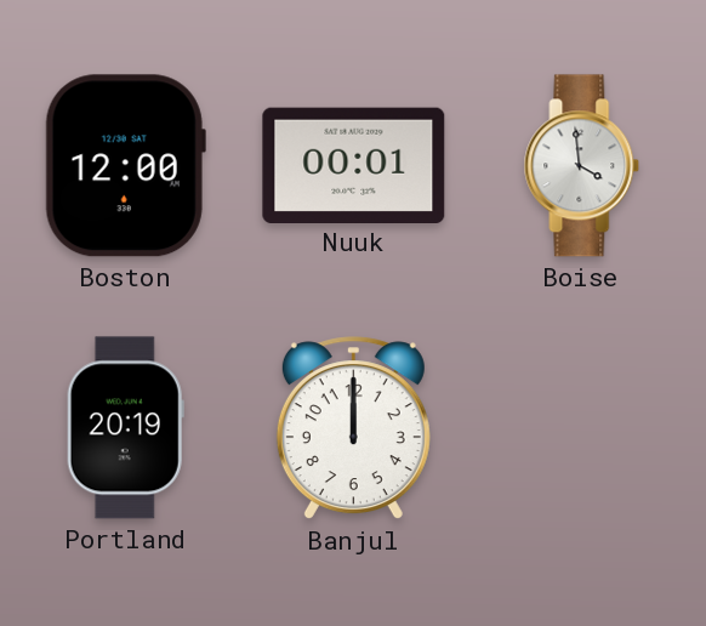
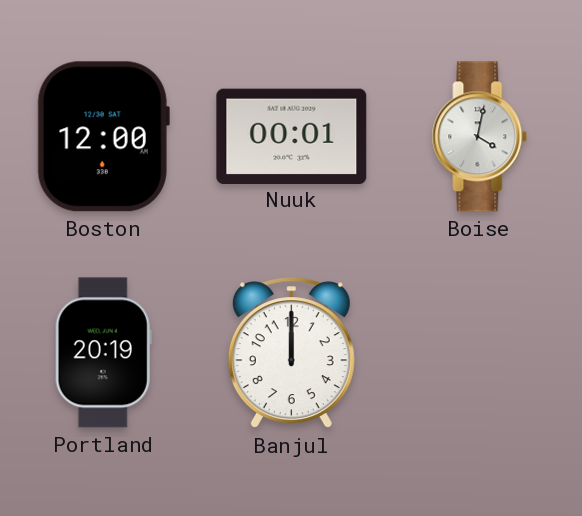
Boise: 3:59 -> 4:02
